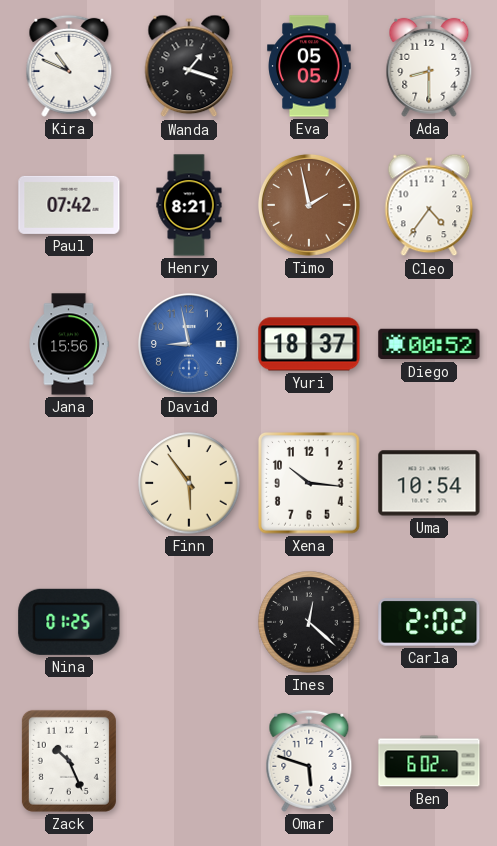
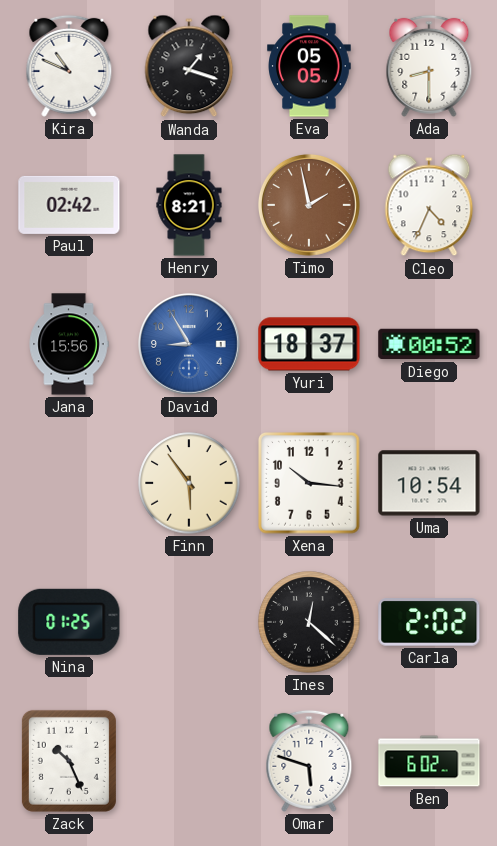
Paul: 07:42 -> 02:42
Cleo: 4:36 -> 4:34
David: 8:58 -> 8:55
